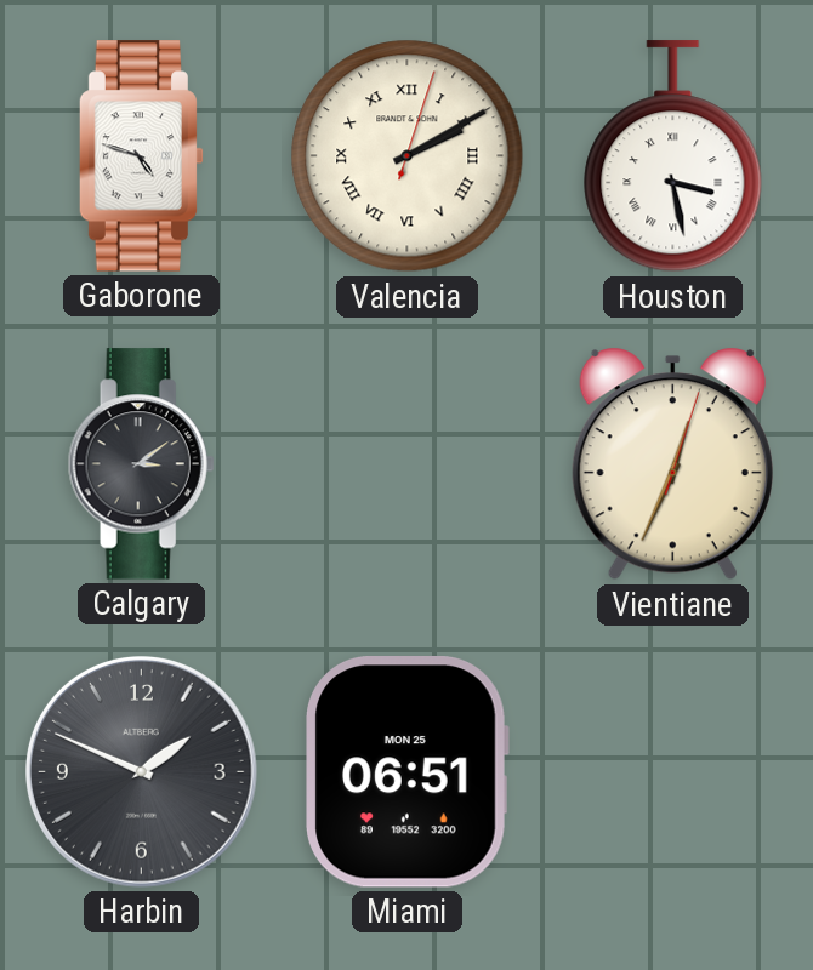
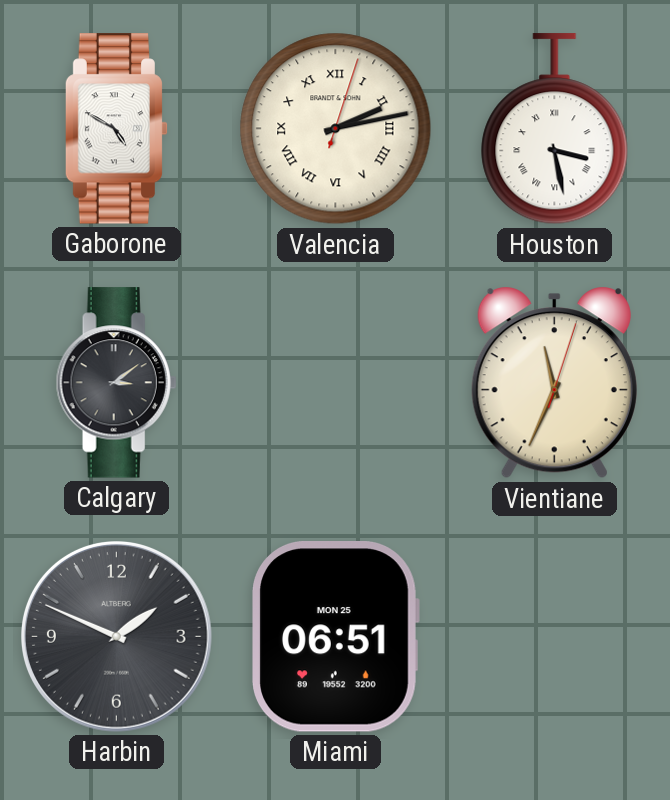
Gaborone: 4:48 -> 4:50
Valencia: 2:10 -> 2:13
Vientiane: 12:34 -> 11:34
